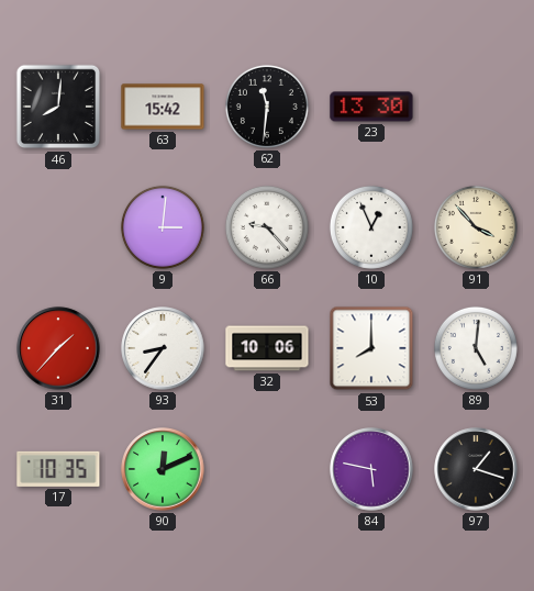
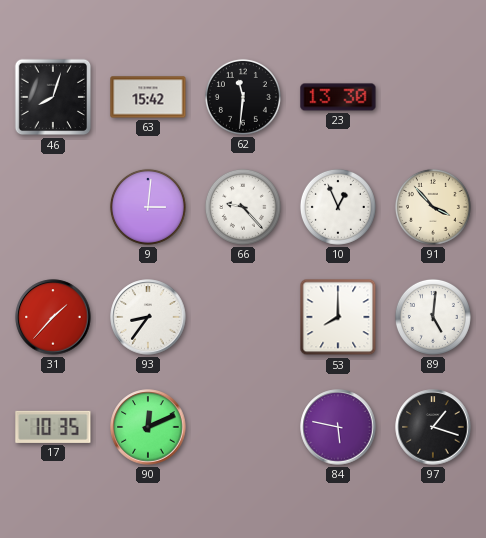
46: 8:01 -> 8:03
32: 10:06 -> none
